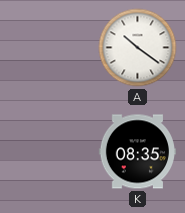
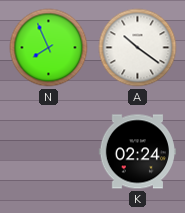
N: none -> 7:56
K: 08:35 -> 02:24
